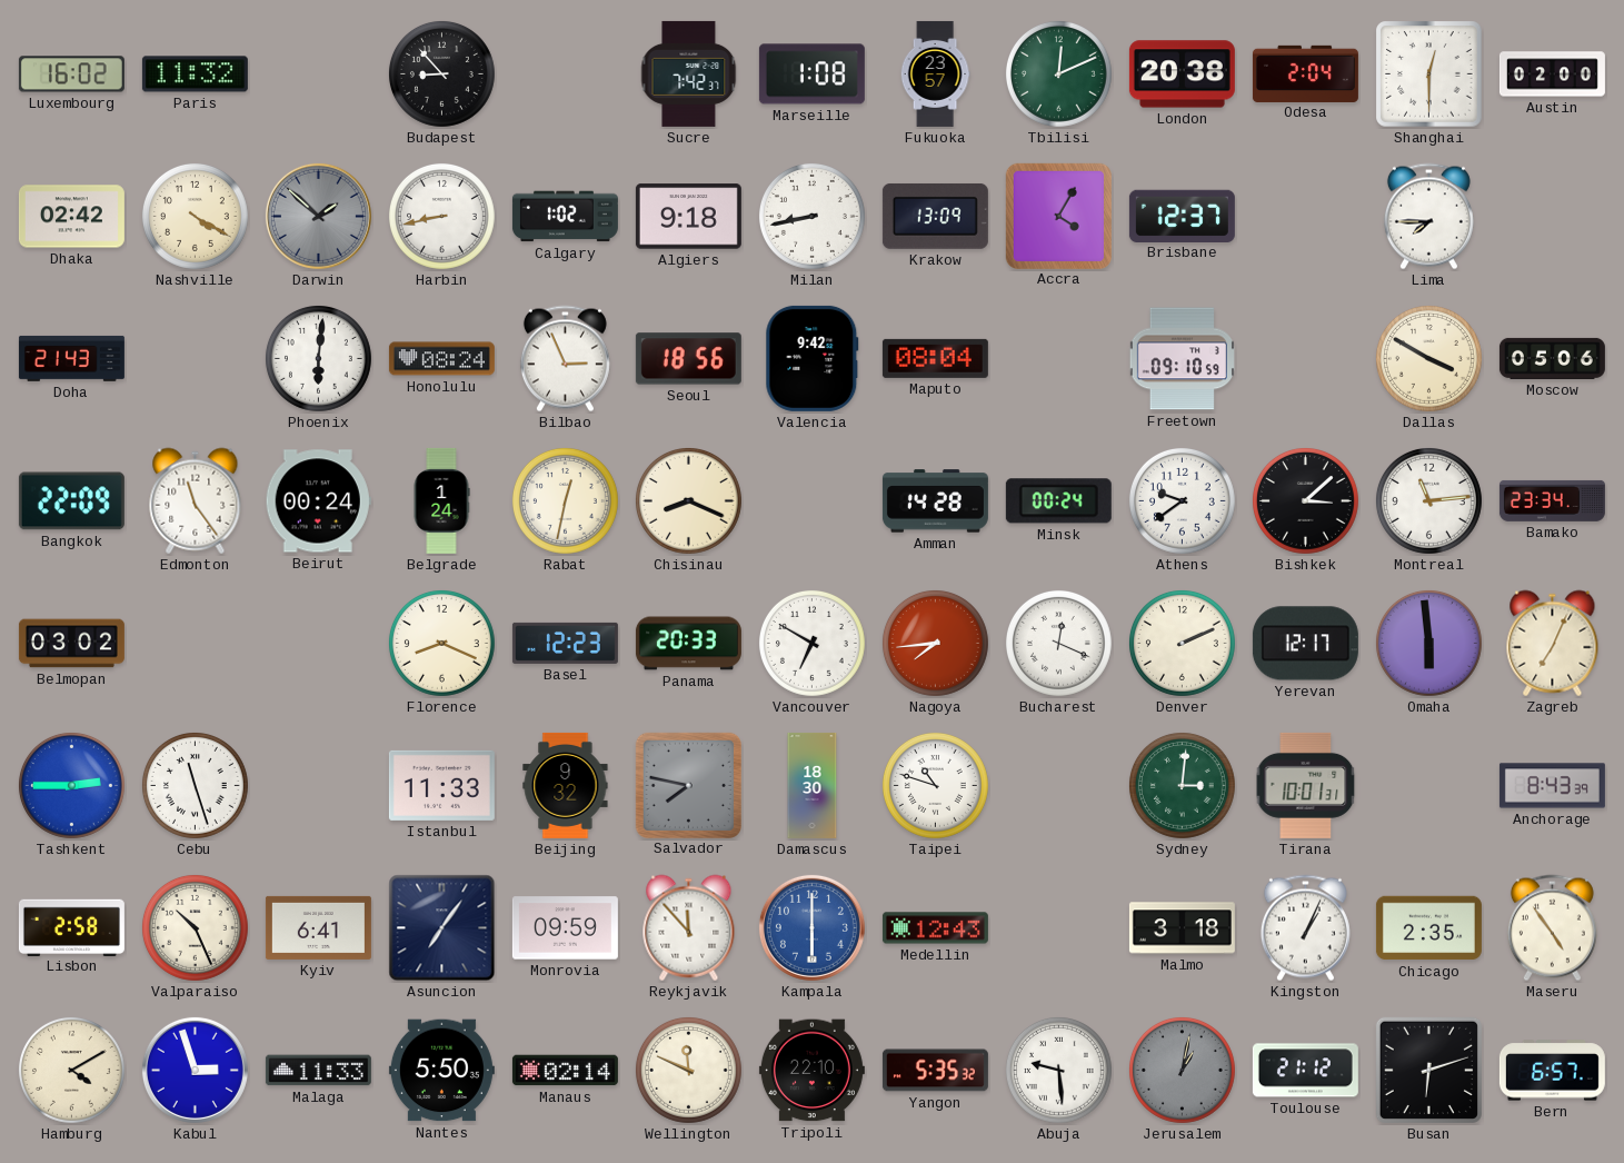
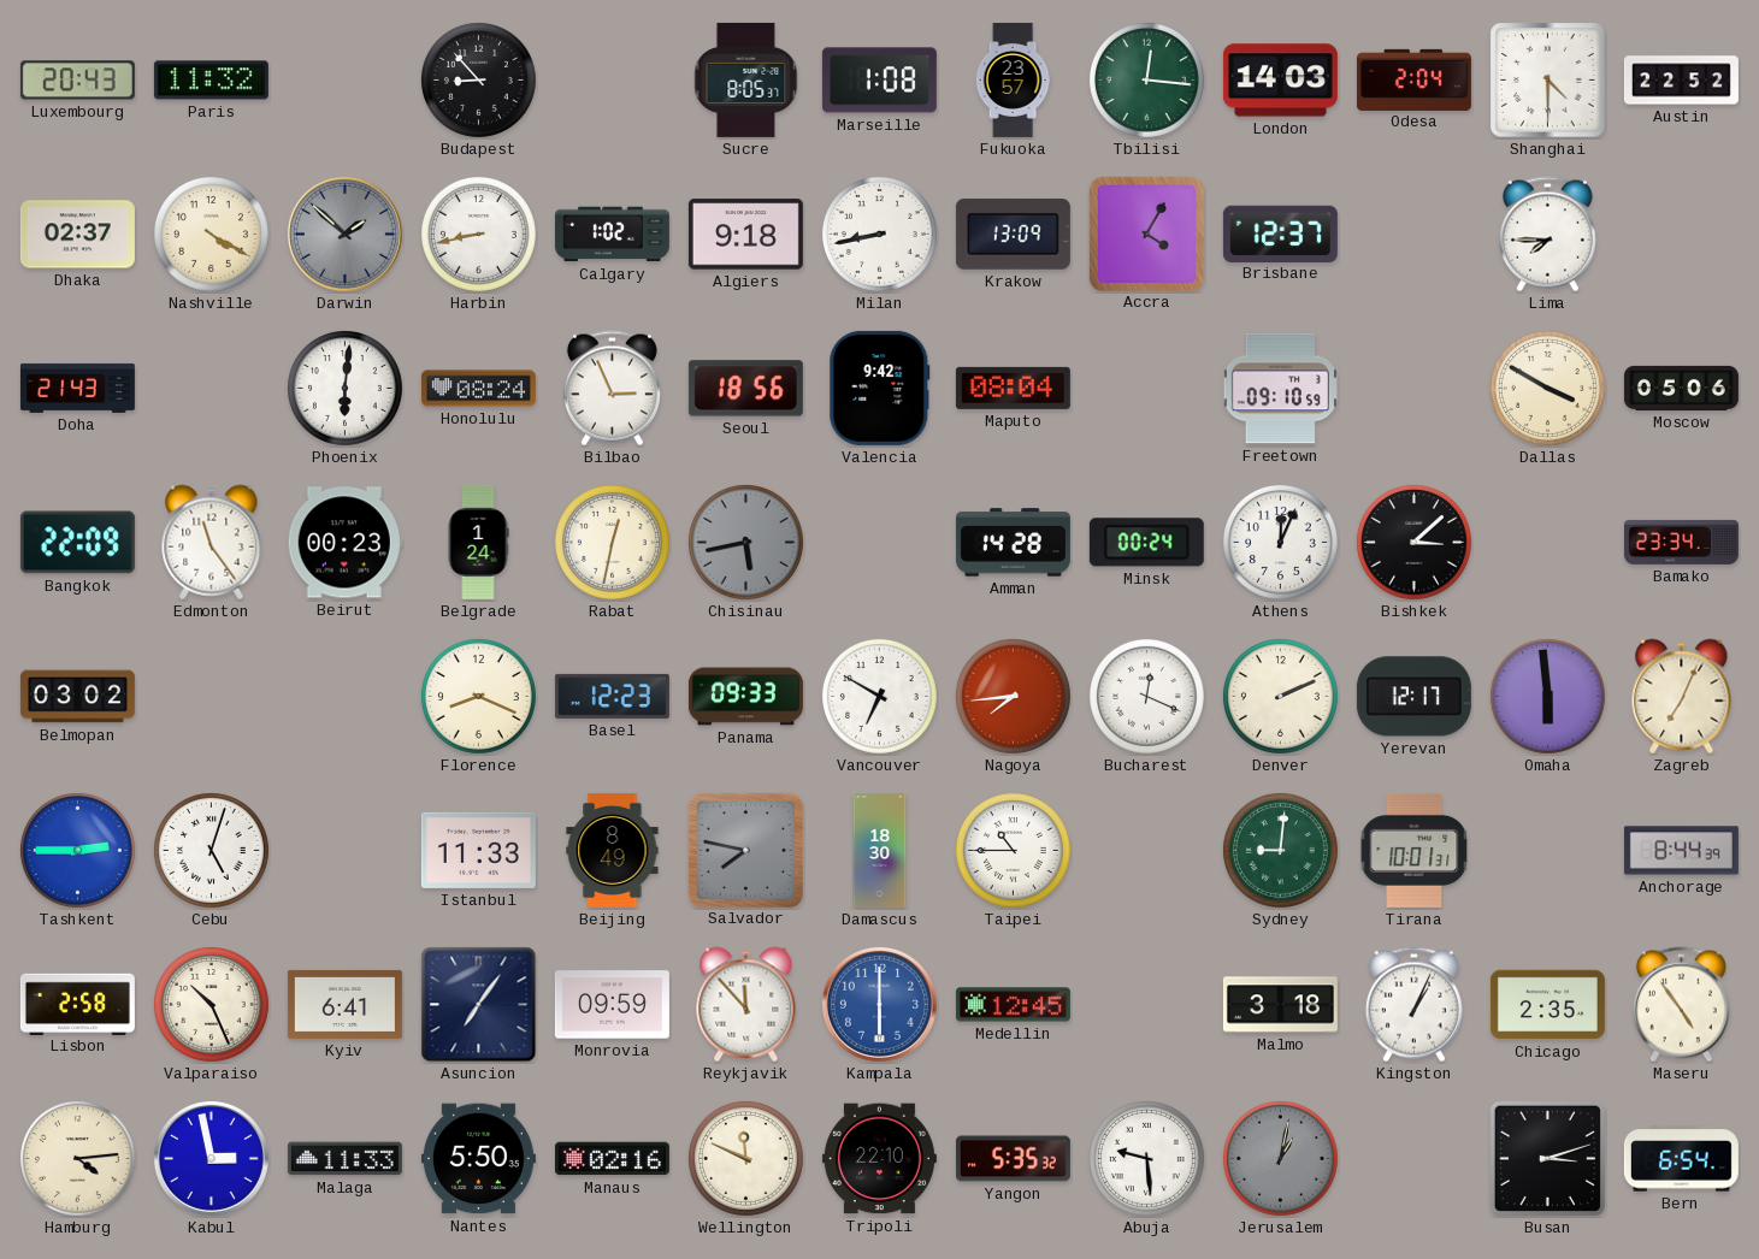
Luxembourg: 16:02 -> 20:43
Sucre: 7:42 -> 8:05
Tbilisi: 12:11 -> 12:16
London: 20:38 -> 14:03
Shanghai: 12:30 -> 4:30
Austin: 02:00 -> 22:52
Dhaka: 02:42 -> 02:37
Beirut: 00:24 -> 00:23
Chisinau: 8:19 -> 5:43
Chisinau dial: cream -> grey
Athens: 9:39 -> 12:04
Montreal: 11:14 -> none
Panama: 20:33 -> 09:33
Cebu: 11:27 -> 5:03
Beijing: 9:32 -> 8:49
Taipei: 10:48 -> 10:45
Sydney: 3:01 -> 9:01
Anchorage: 8:43 -> 8:44
Medellin: 12:43 -> 12:45
Hamburg: 4:10 -> 4:14
Kabul: 2:57 -> 2:58
Manaus: 02:14 -> 02:16
Toulouse: 21:12 -> none
Busan: 6:12 -> 3:12
Bern: 6:57 -> 6:54
